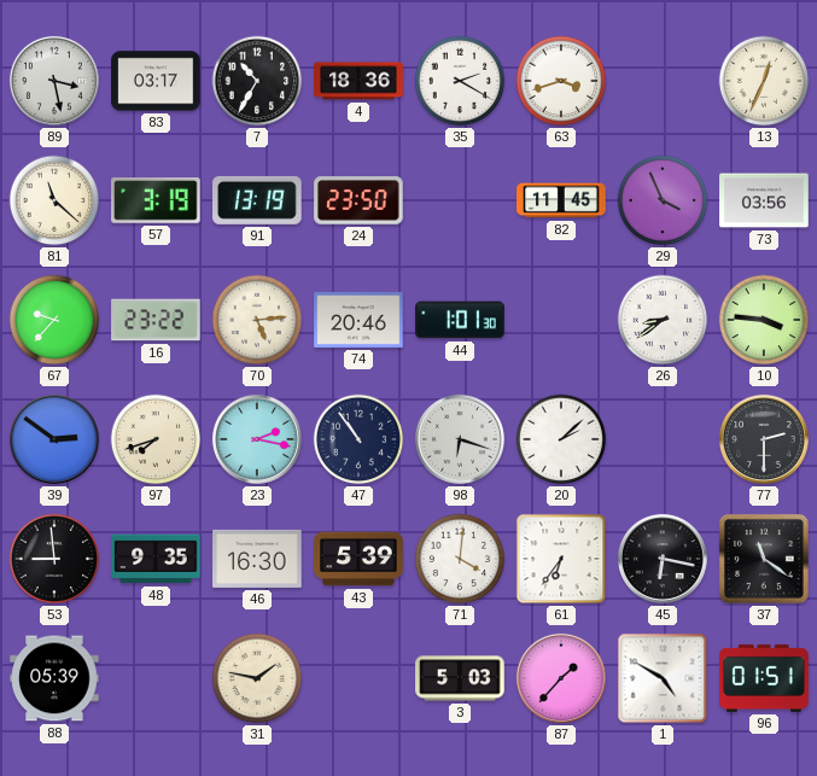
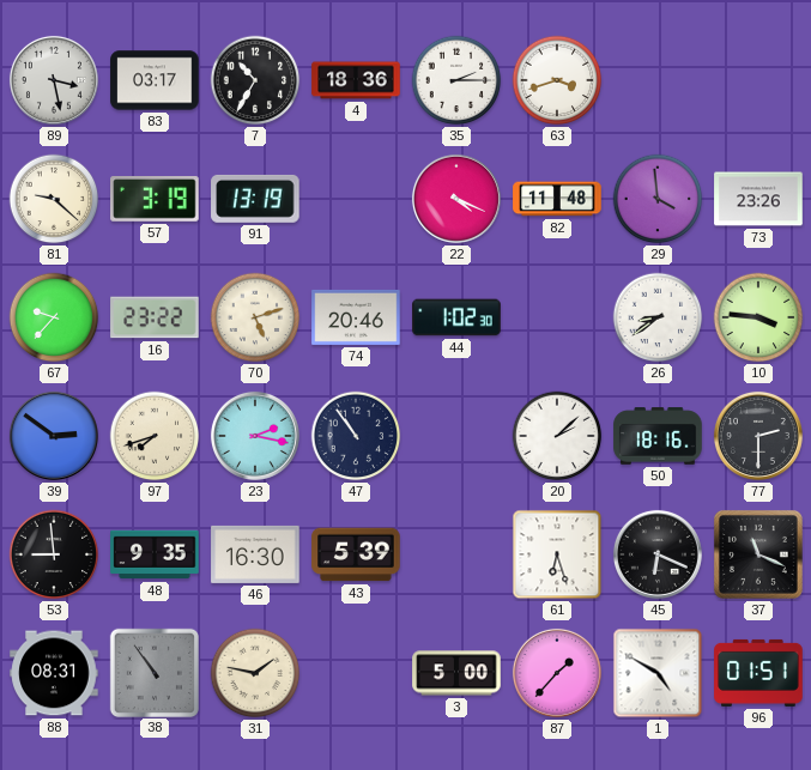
35: 2:20 -> 2:15
13: 12:34 -> none
81: 11:22 -> 9:22
24: 23:50 -> none
22: none -> 4:19
82: 11:45 -> 11:48
29: 3:56 -> 3:59
73: 03:56 -> 23:26
70: 5:14 -> 5:12
44: 1:01 -> 1:02
98: 6:18 -> none
50: none -> 18:16
71: 4:01 -> none
61: 6:36 -> 6:27
45: 6:17 -> 6:19
37: 11:21 -> 11:19
88: 05:39 -> 08:31
38: none -> 10:54
3: 5:03 -> 5:00
